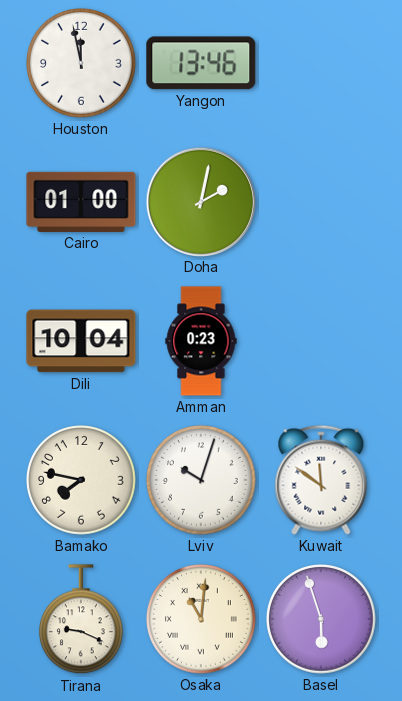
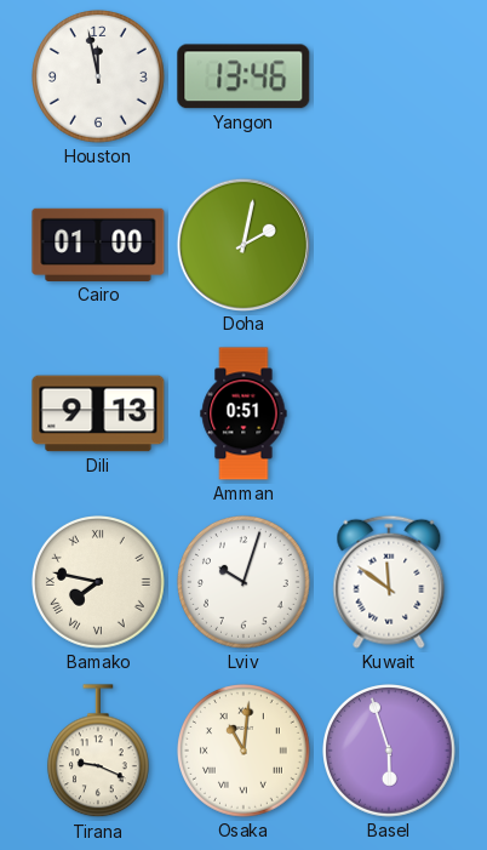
Dili: 10:04 -> 9:13
Amman: 0:23 -> 0:51
Bamako numerals: Arabic -> Roman
